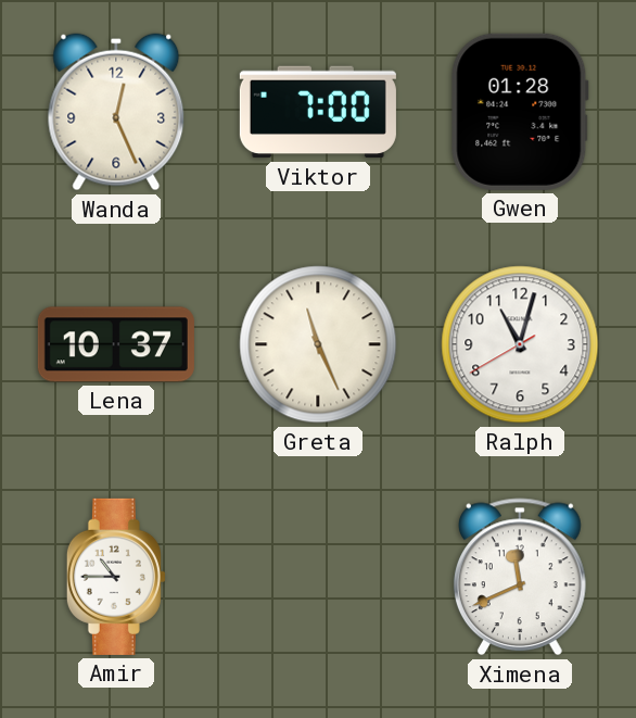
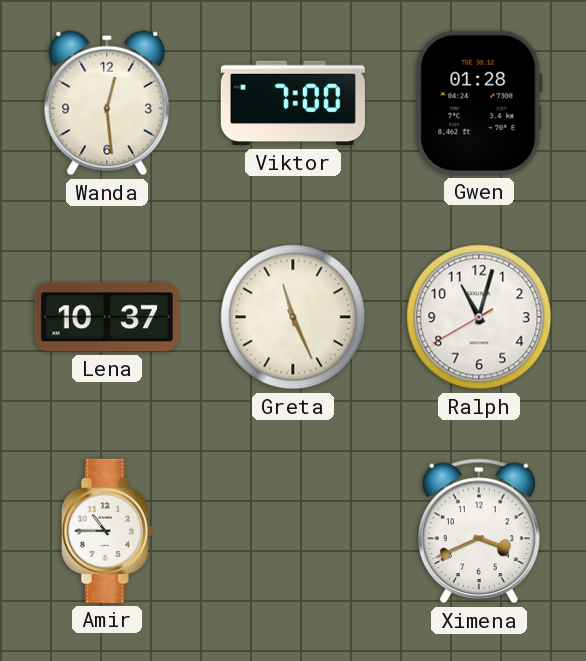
Wanda: 12:26 -> 12:29
Ximena: 11:41 -> 3:41
